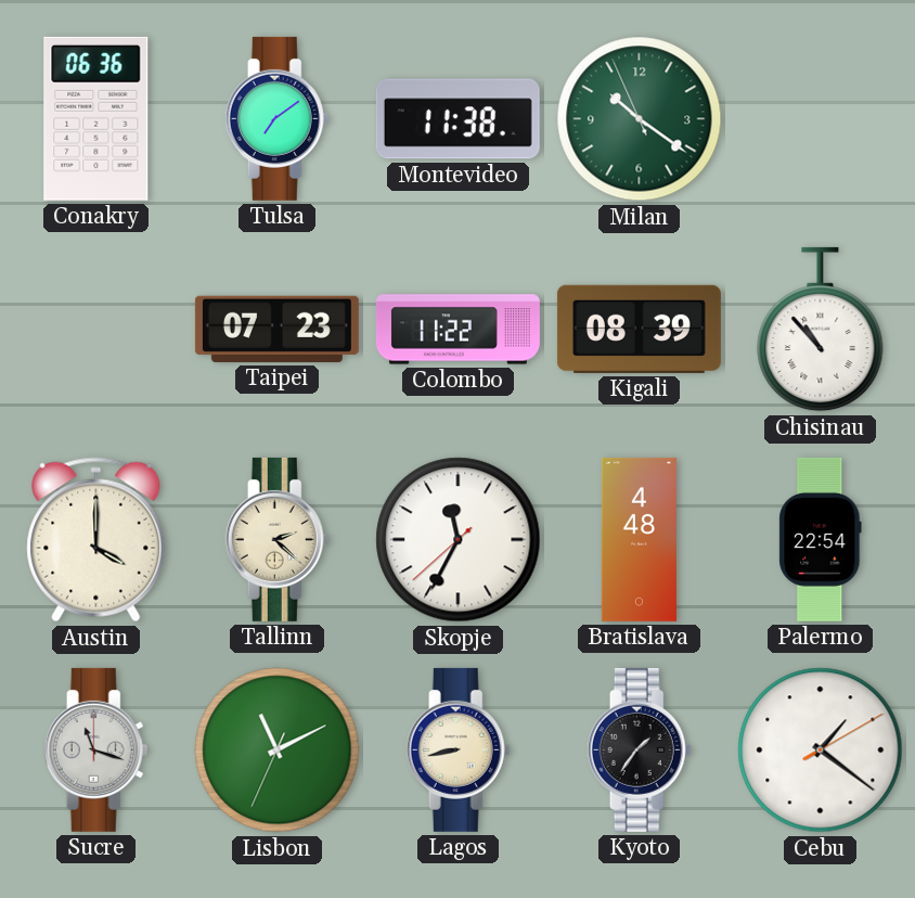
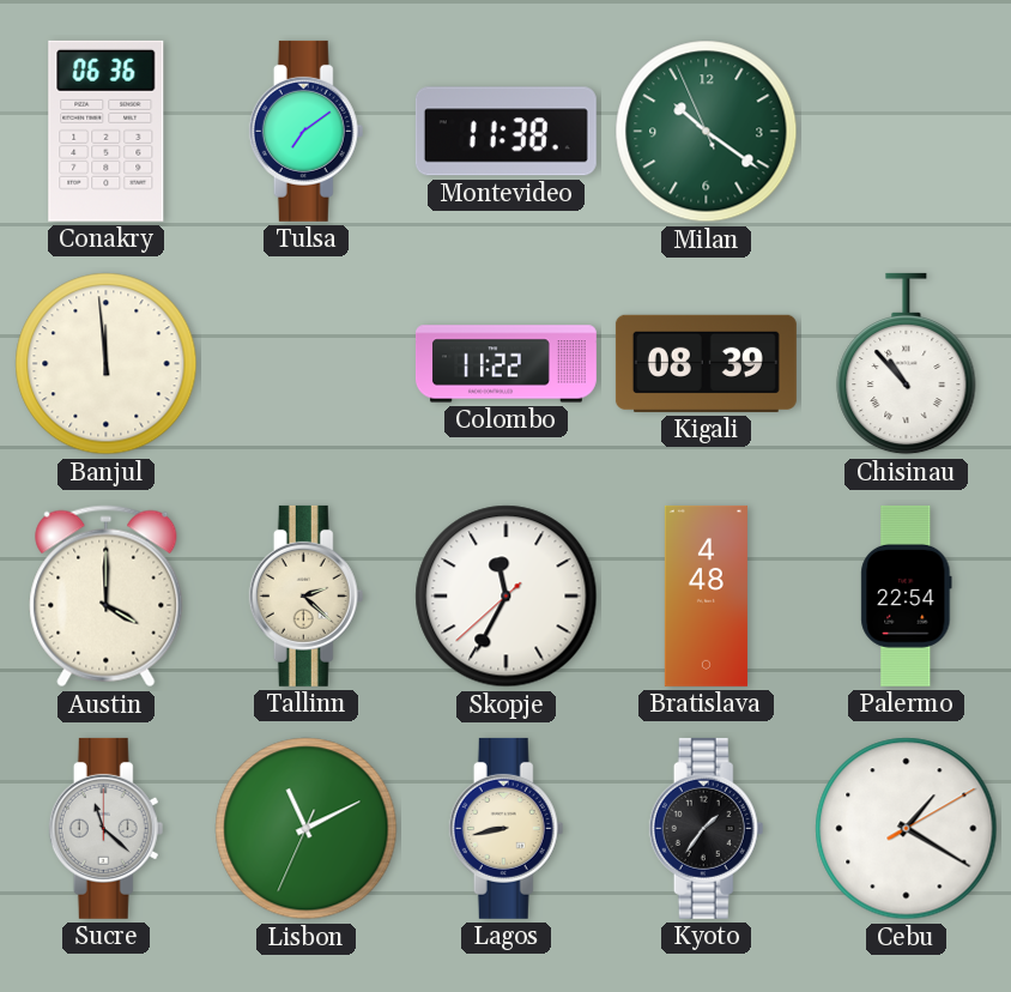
Banjul: none -> 11:59
Taipei: 07:23 -> none
Sucre: 11:18 -> 11:22
Cebu: 1:21 -> 1:20
